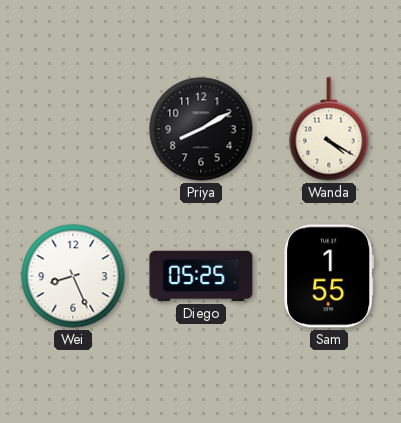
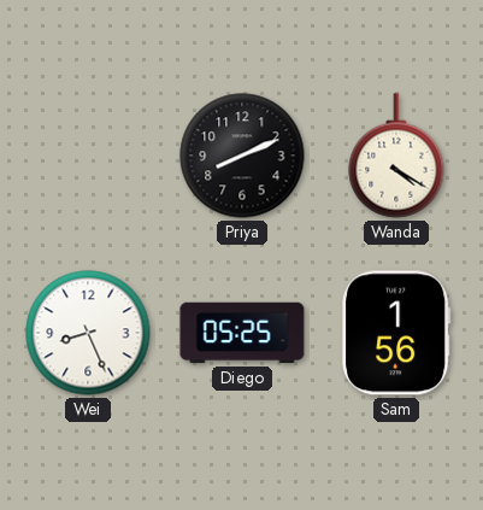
Priya: 8:10 -> 8:11
Sam: 1:55 -> 1:56
